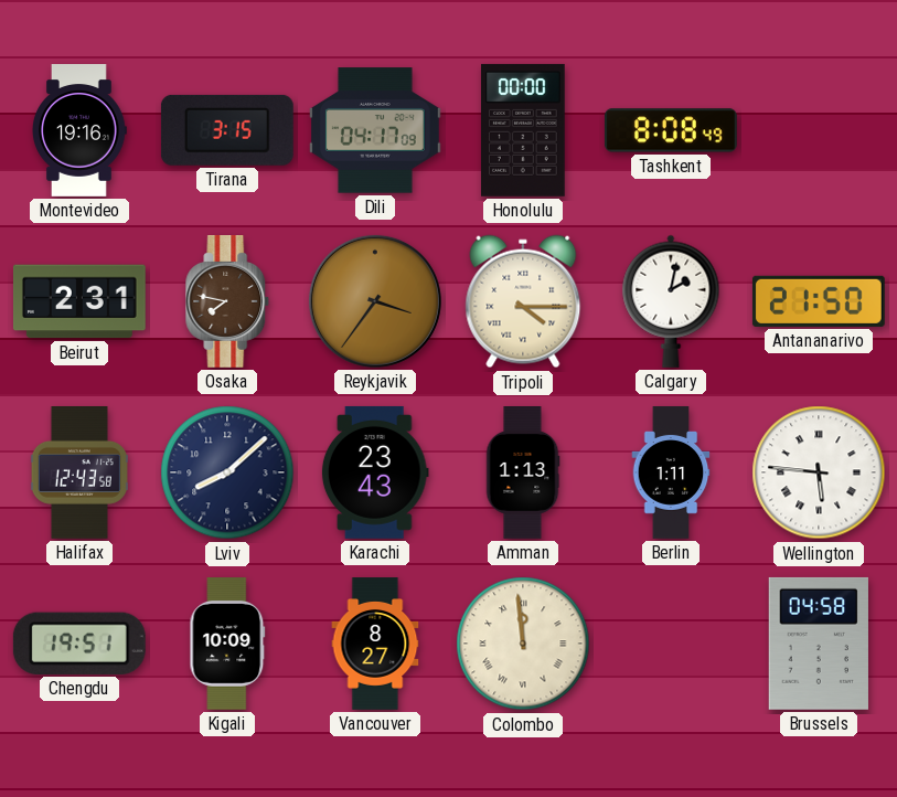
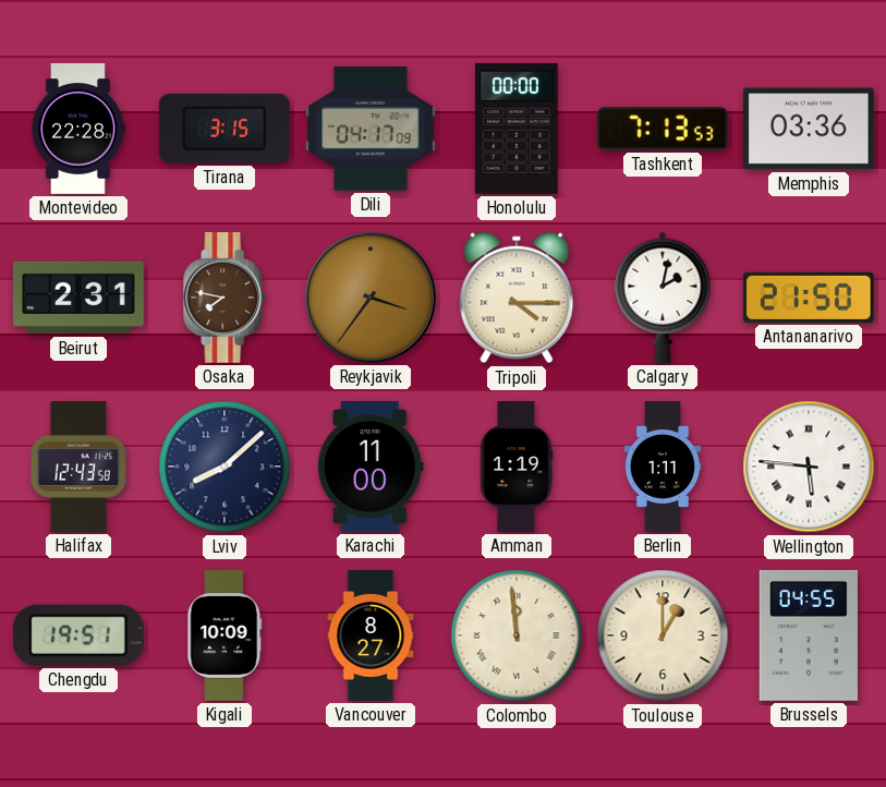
Montevideo: 19:16 -> 22:28
Tashkent: 8:08 -> 7:13
Memphis: none -> 03:36
Karachi: 23:43 -> 11:00
Amman: 1:13 -> 1:19
Toulouse: none -> 1:00
Brussels: 04:58 -> 04:55
